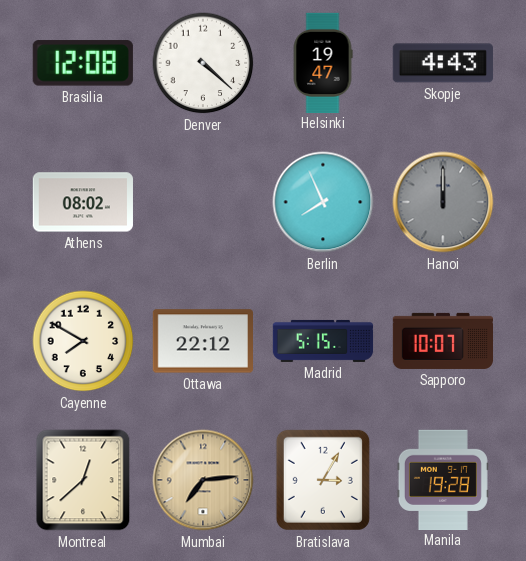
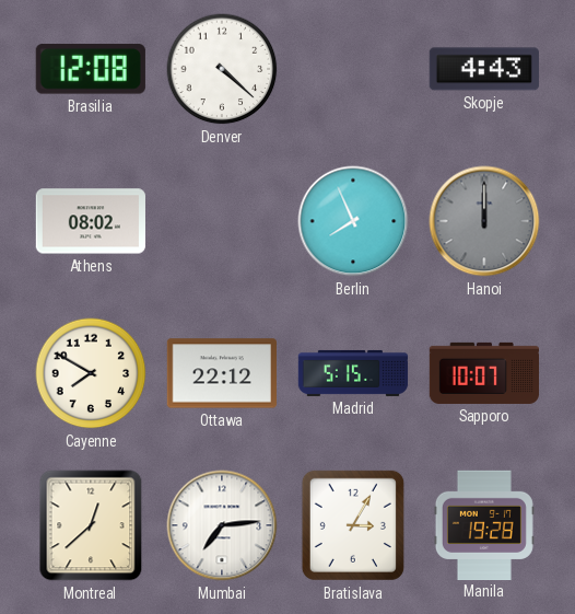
Helsinki: 19:47 -> none
Mumbai dial: champagne -> white
